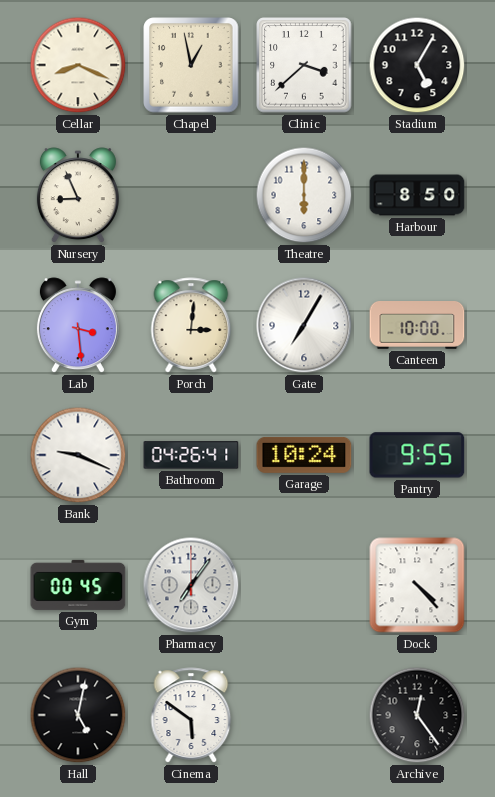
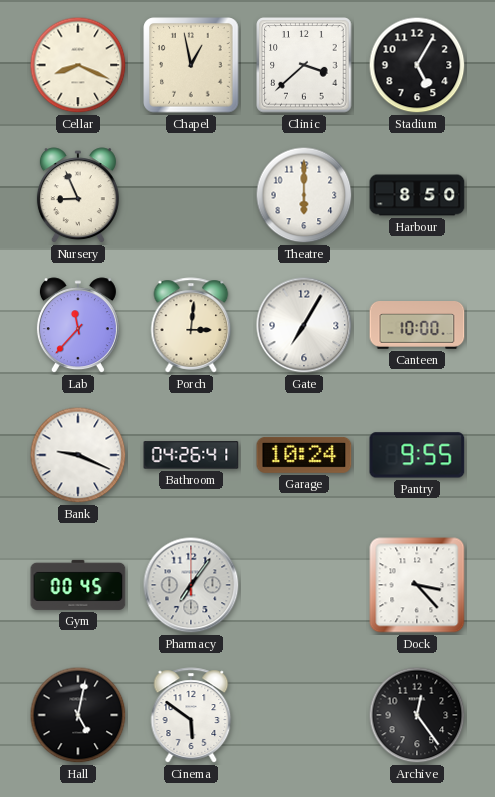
Lab: 3:29 -> 11:37
Dock: 4:23 -> 3:23
